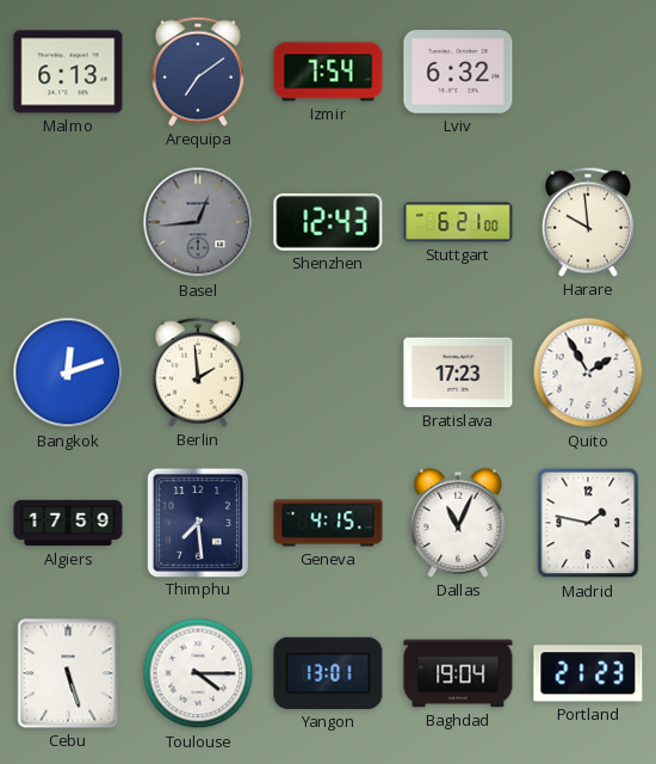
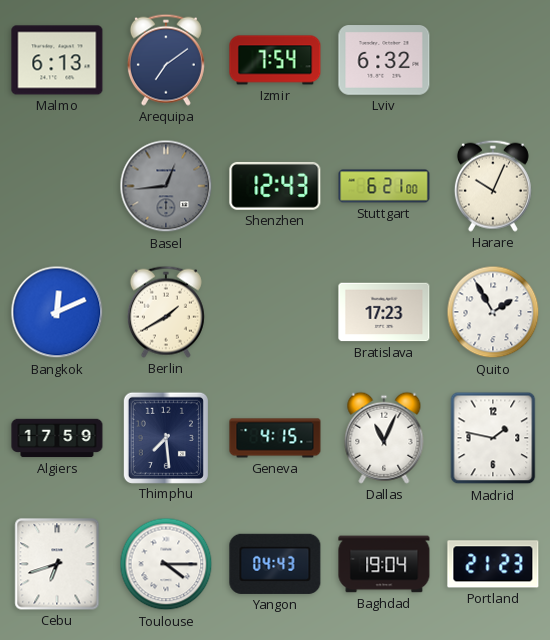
Harare: 9:59 -> 10:04
Bangkok: 12:12 -> 12:11
Berlin: 1:59 -> 1:40
Cebu: 5:27 -> 6:42
Yangon: 13:01 -> 04:43
